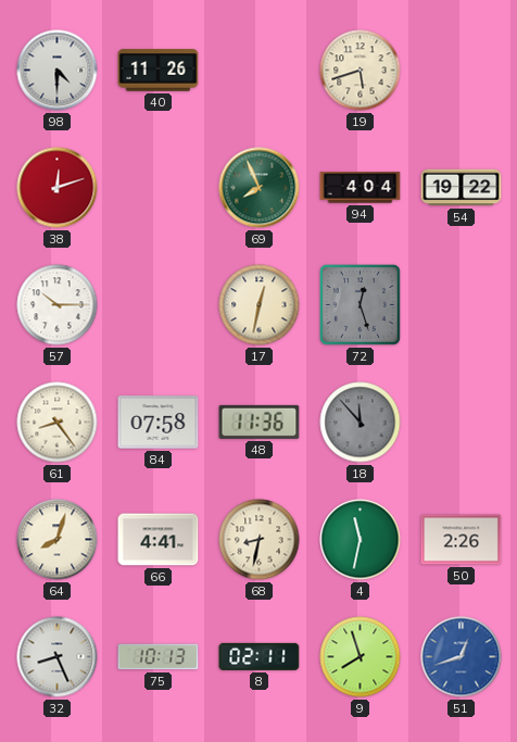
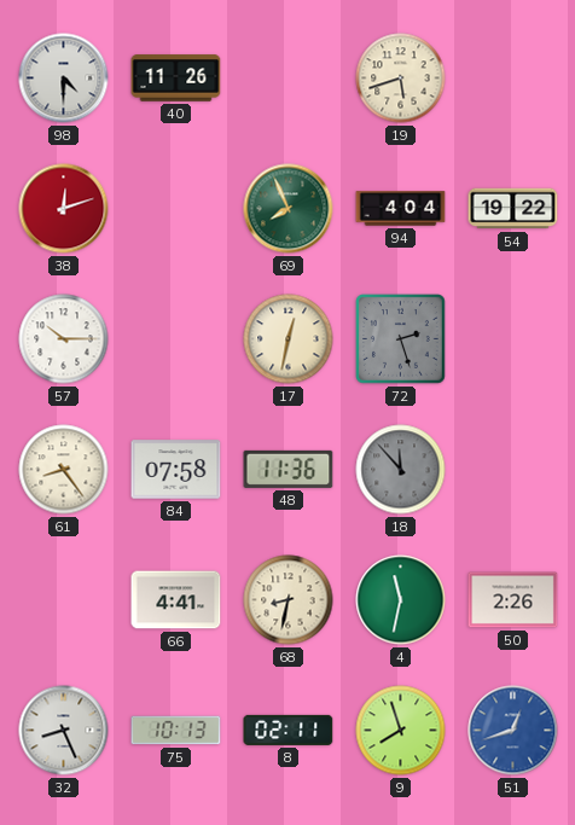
72: 12:27 -> 2:27
64: 8:03 -> none
